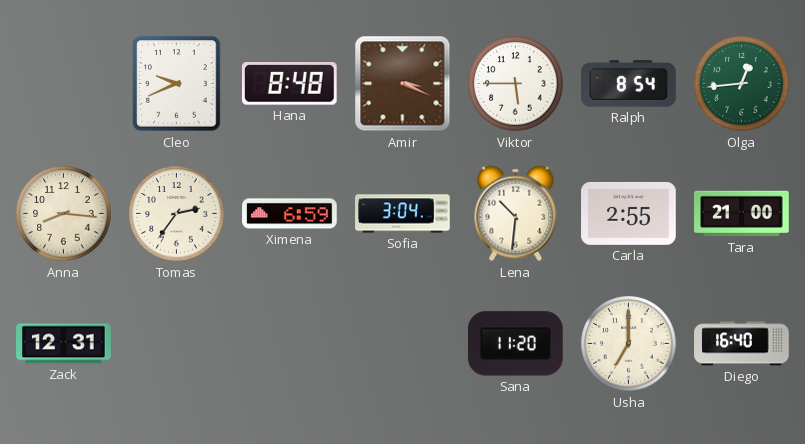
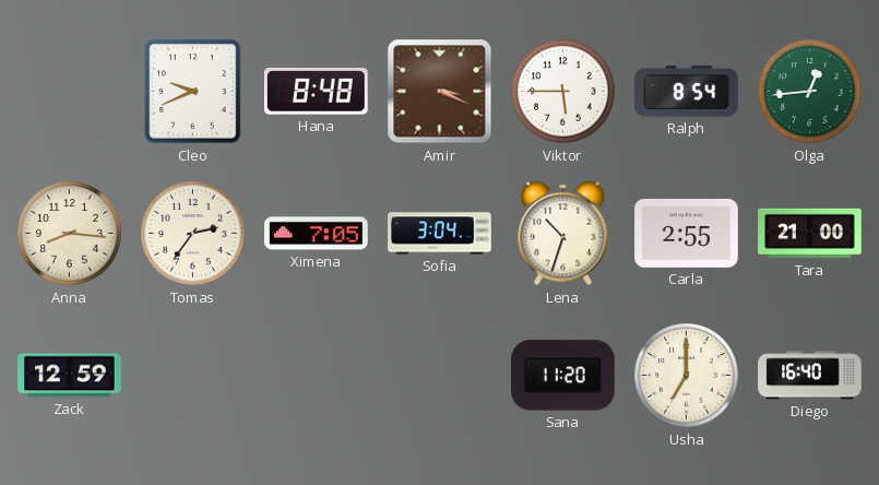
Ximena: 6:59 -> 7:05
Lena: 10:31 -> 10:33
Zack: 12:31 -> 12:59
